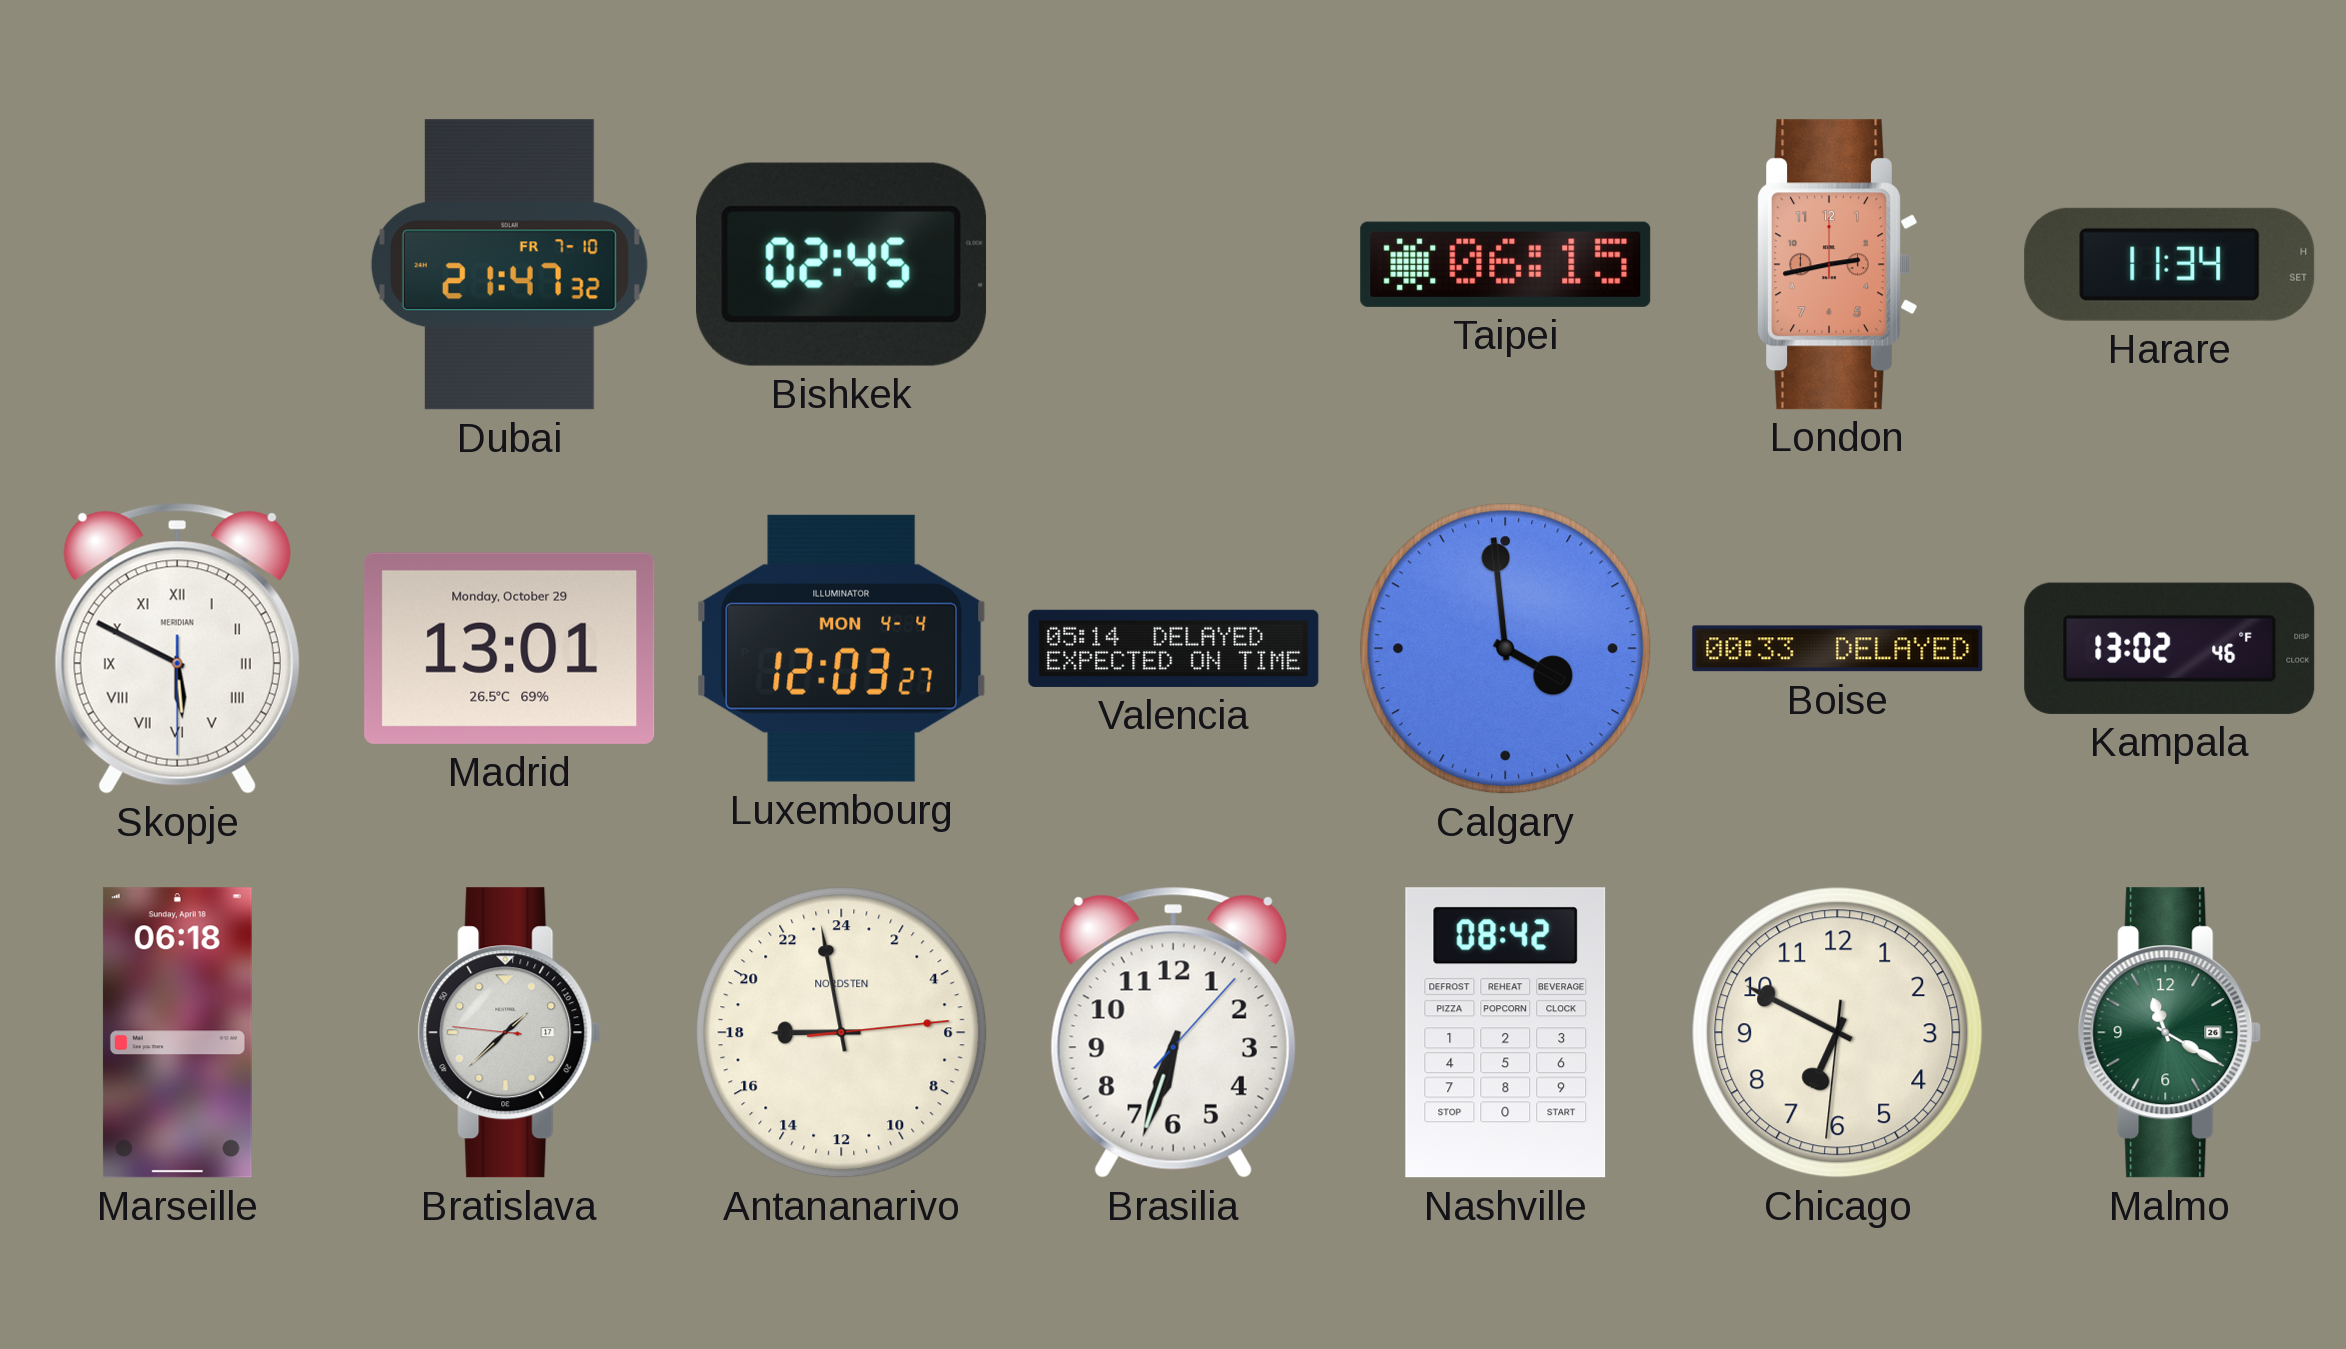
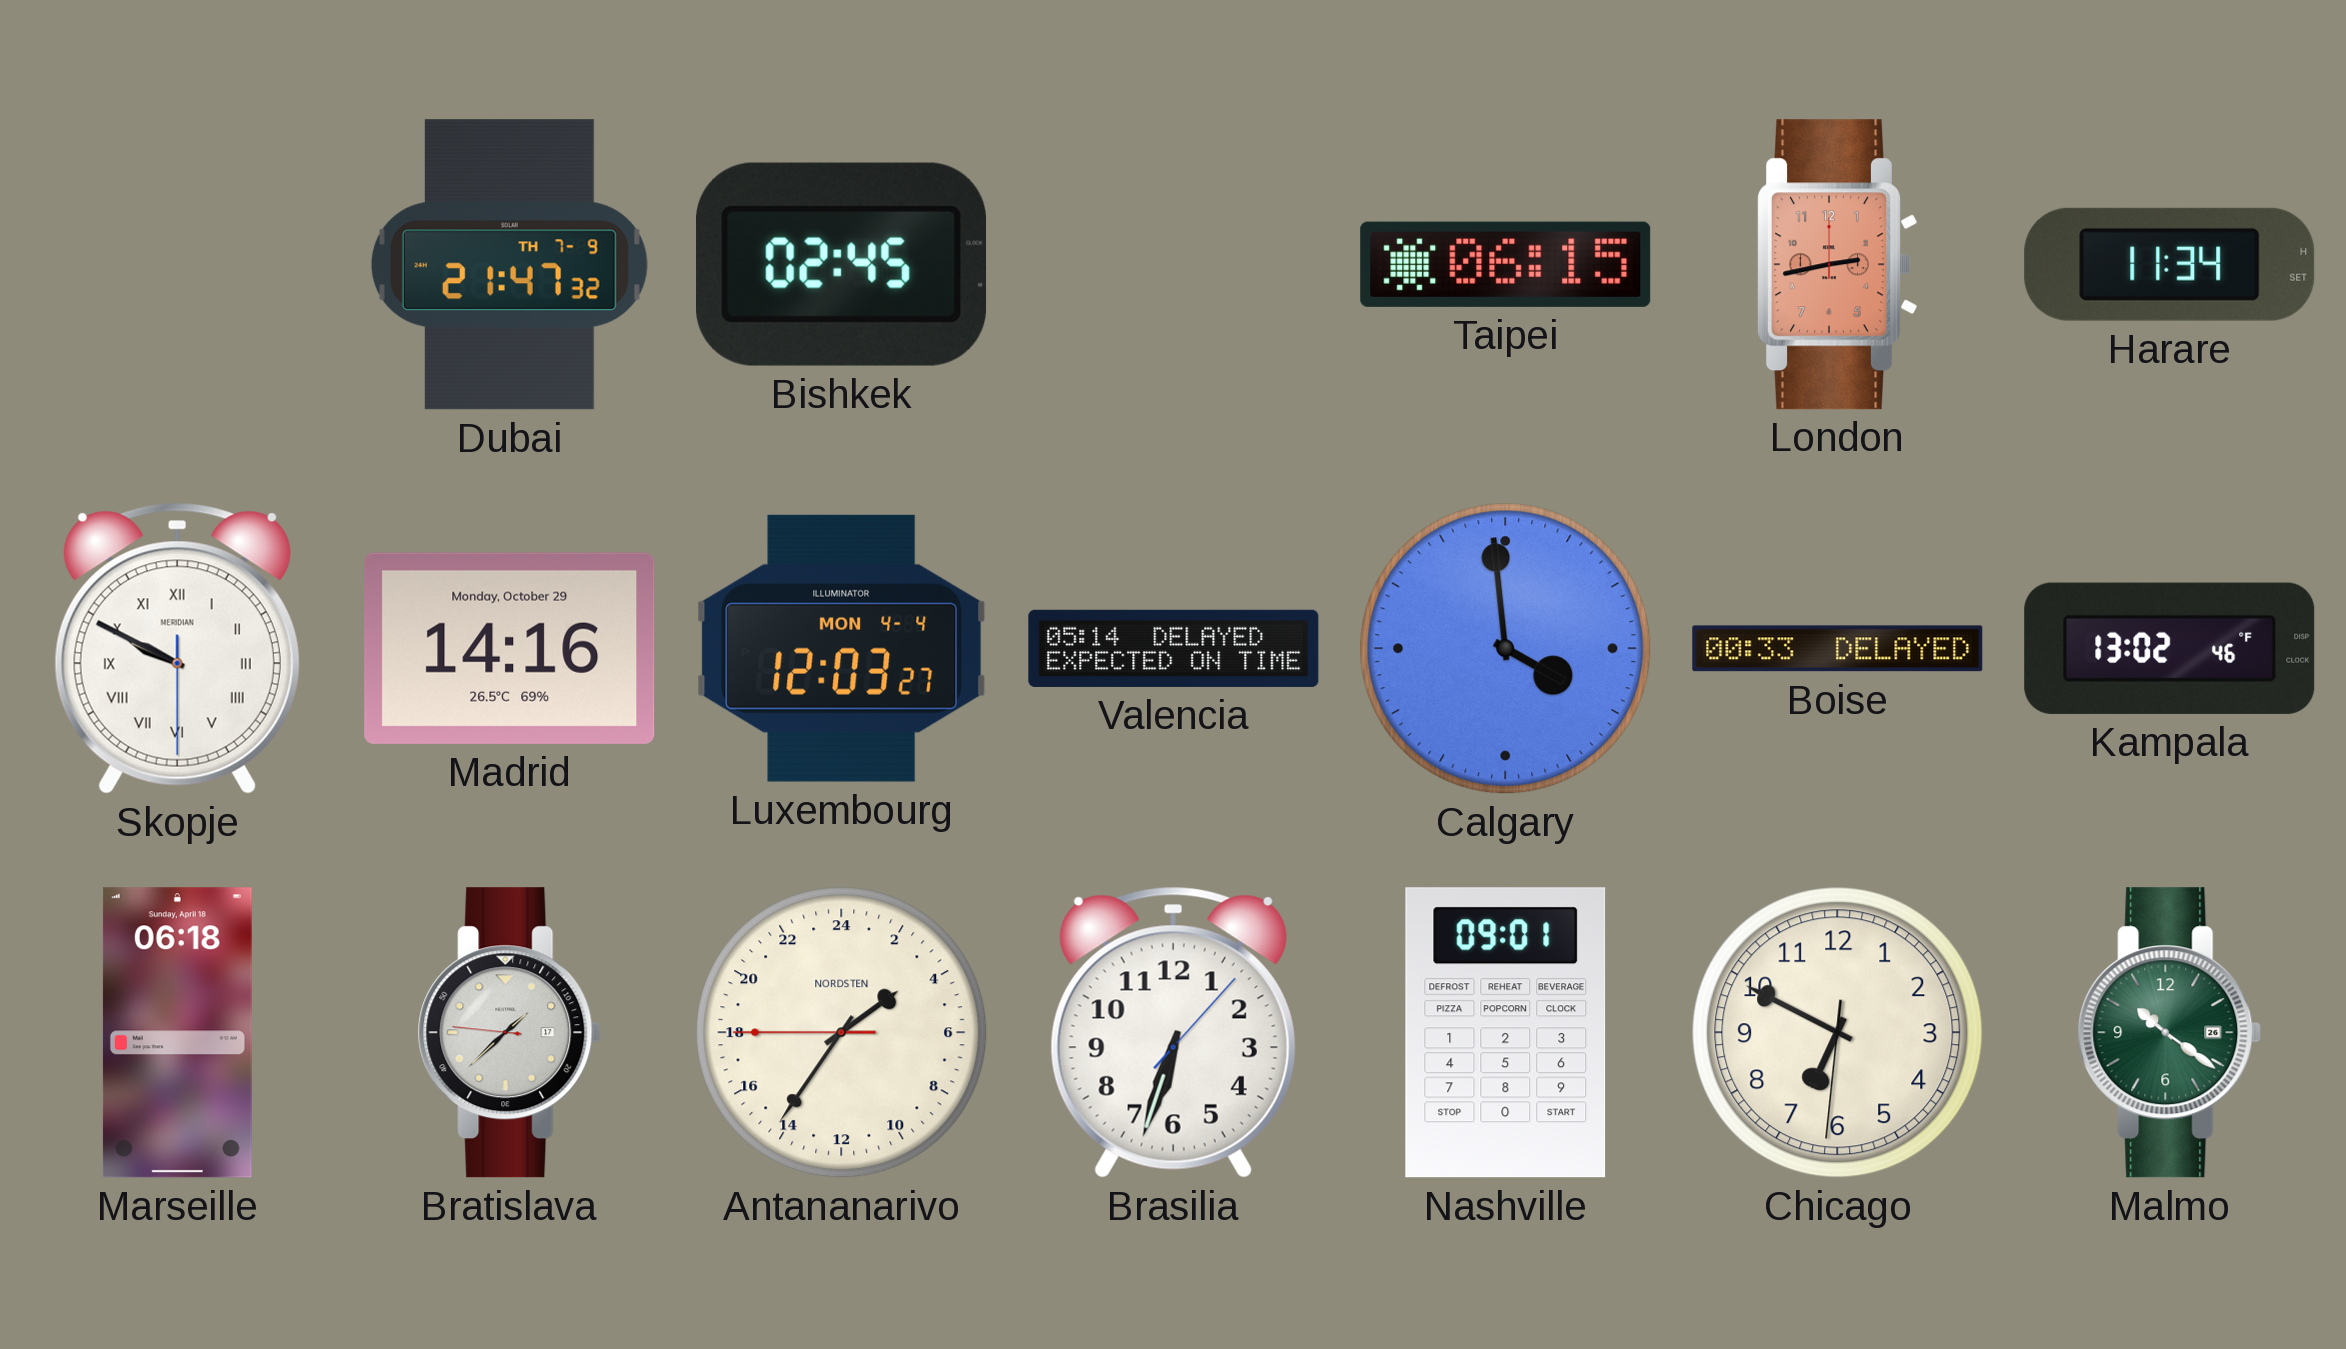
Dubai date: FR 7-10 -> TH 7-9
Skopje: 5:49 -> 9:49
Madrid: 13:01 -> 14:16
Antananarivo: 17:58 -> 3:35
Nashville: 08:42 -> 09:01
Malmo: 11:20 -> 10:21
